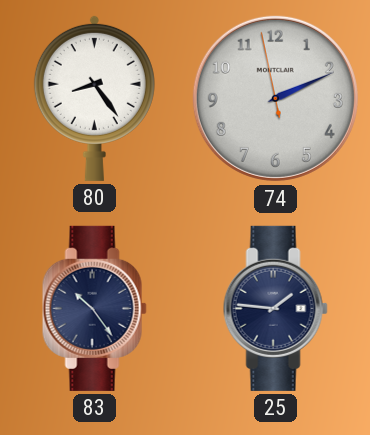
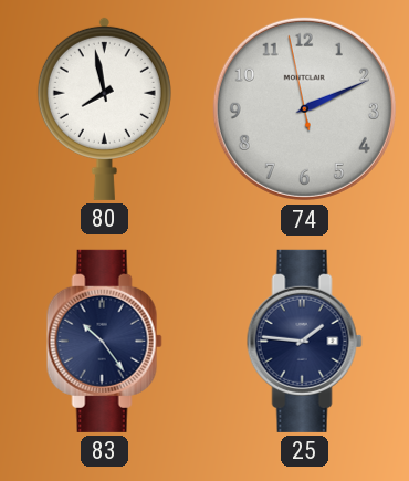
80: 8:24 -> 7:58
